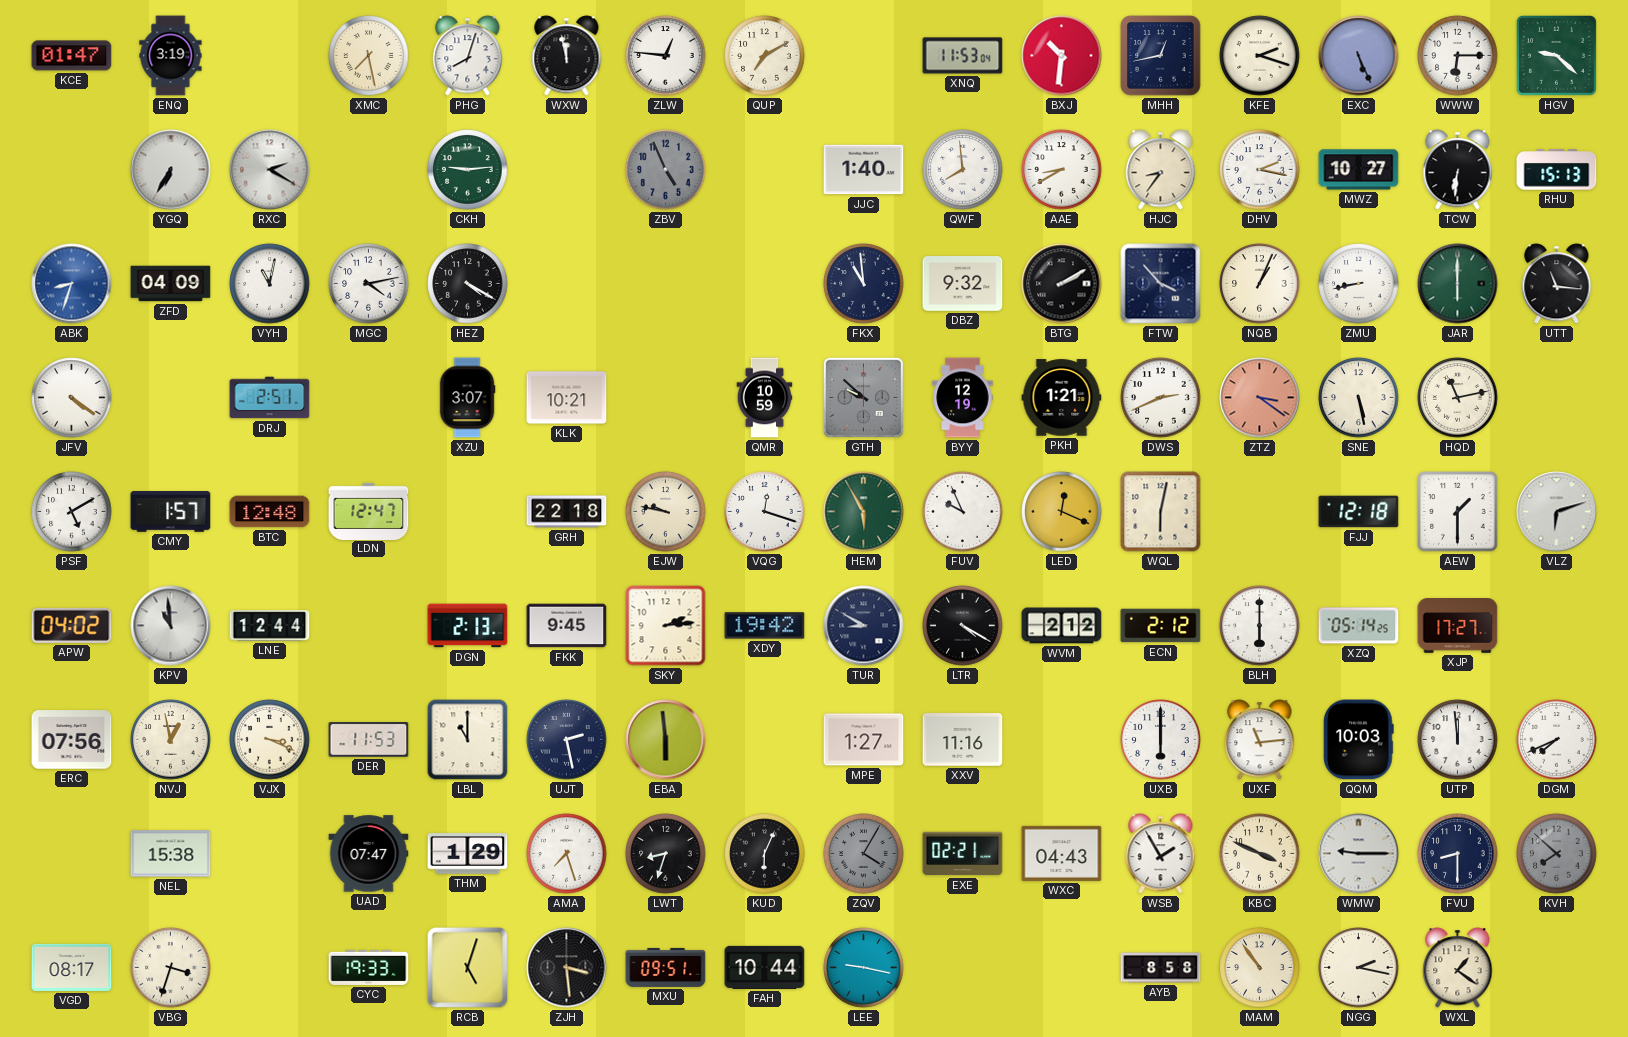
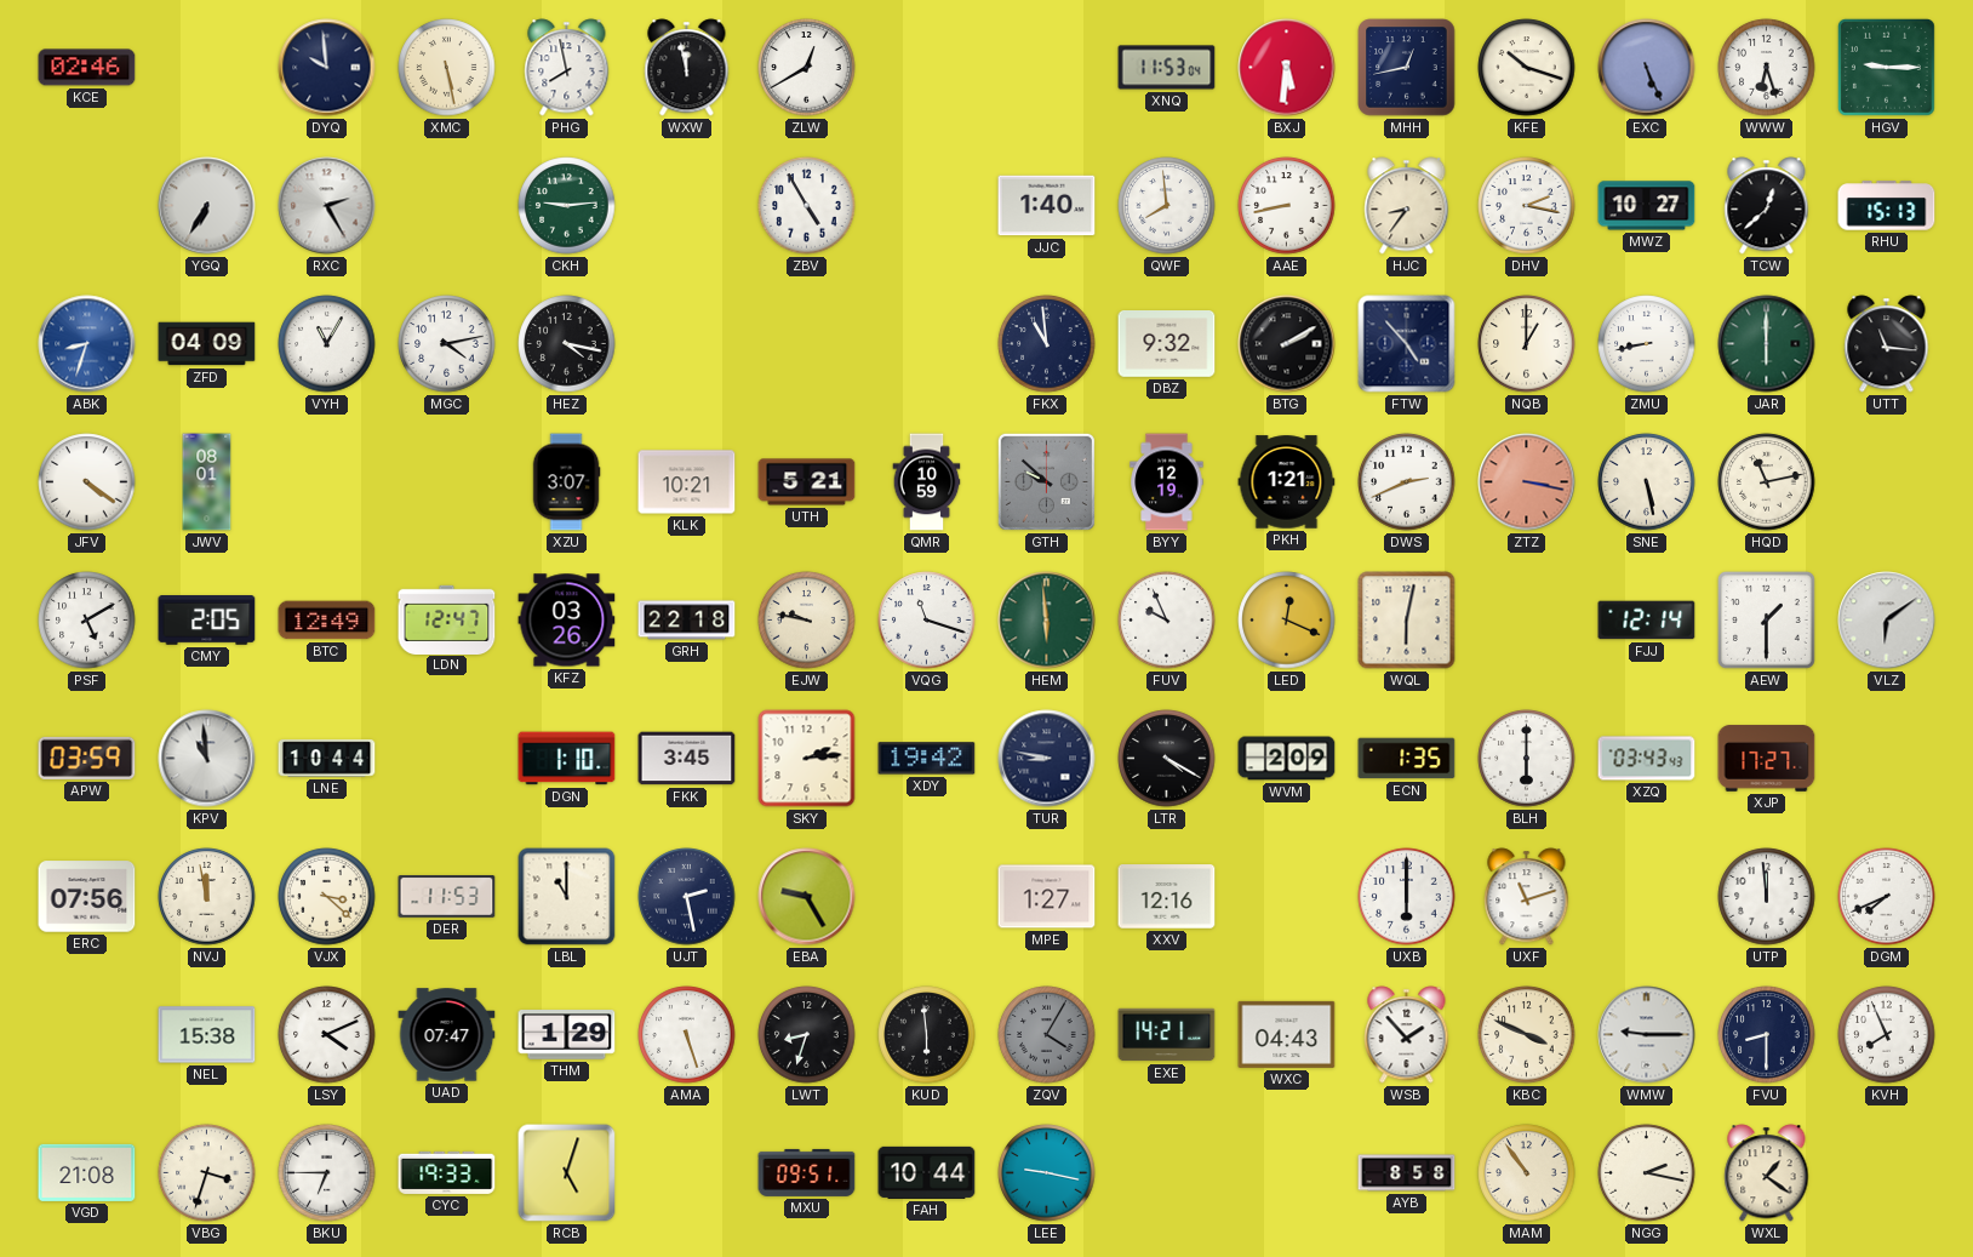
KCE: 01:47 -> 02:46
ENQ: 3:19 -> none
DYQ: none -> 9:59
XMC: 7:28 -> 5:28
PHG: 8:03 -> 7:58
ZLW: 12:46 -> 12:40
QUP: 7:10 -> none
BXJ: 10:31 -> 5:31
KFE: 2:18 -> 10:18
WWW: 6:15 -> 6:27
HGV: 9:22 -> 9:15
RXC: 2:20 -> 2:25
ZBV: 4:56 -> 4:55
ZBV dial: grey -> white
AAE: 8:40 -> 8:43
TCW: 6:31 -> 12:38
VYH: 11:02 -> 11:05
HEZ: 4:20 -> 4:17
FTW: 3:53 -> 4:53
NQB: 1:04 -> 1:00
JWV: none -> 08:01
DRJ: 2:51 -> none
UTH: none -> 5:21
ZTZ: 3:21 -> 3:17
CMY: 1:57 -> 2:05
BTC: 12:48 -> 12:49
KFZ: none -> 03:26
VQG: 12:18 -> 11:18
HEM: 5:55 -> 5:59
FJJ: 12:18 -> 12:14
VLZ: 6:12 -> 6:09
APW: 04:02 -> 03:59
LNE: 12:44 -> 10:44
DGN: 2:13 -> 1:10
FKK: 9:45 -> 3:45
TUR: 8:50 -> 8:47
WVM: 2:12 -> 2:09
ECN: 2:12 -> 1:35
XZQ: 05:14 -> 03:43
NVJ: 12:58 -> 11:58
VJX: 3:19 -> 3:22
EBA: 5:59 -> 9:25
XXV: 11:16 -> 12:16
UXF: 11:14 -> 11:12
QQM: 10:03 -> none
LSY: none -> 4:11
AMA: 7:27 -> 5:27
KUD: 6:04 -> 5:59
EXE: 02:21 -> 14:21
WSB: 1:55 -> 1:53
KVH: 7:52 -> 7:56
KVH dial: grey -> white
VGD: 08:17 -> 21:08
BKU: none -> 6:45
ZJH: 3:29 -> none
